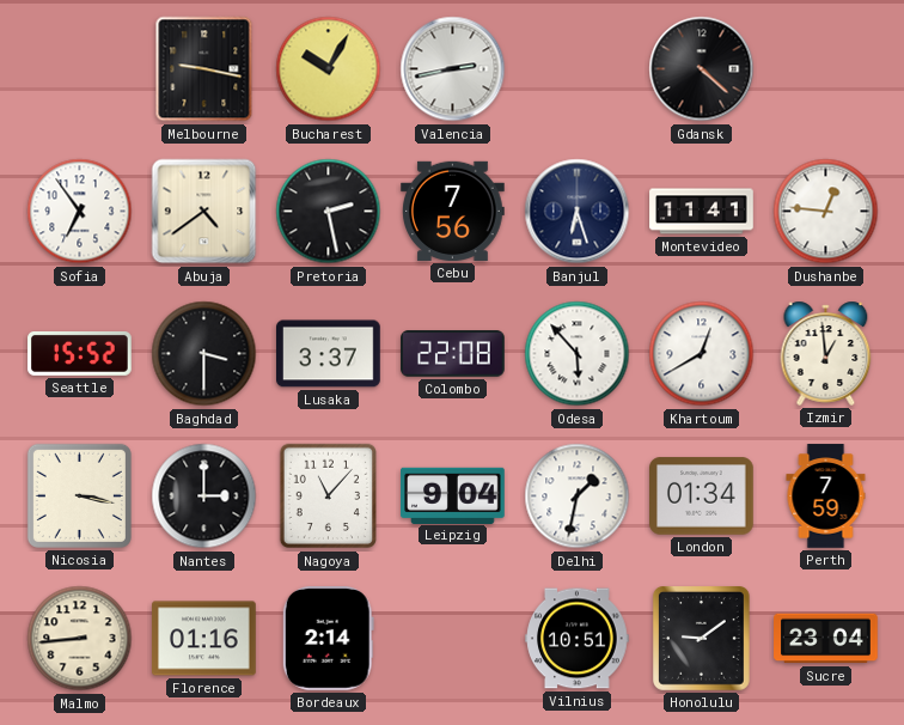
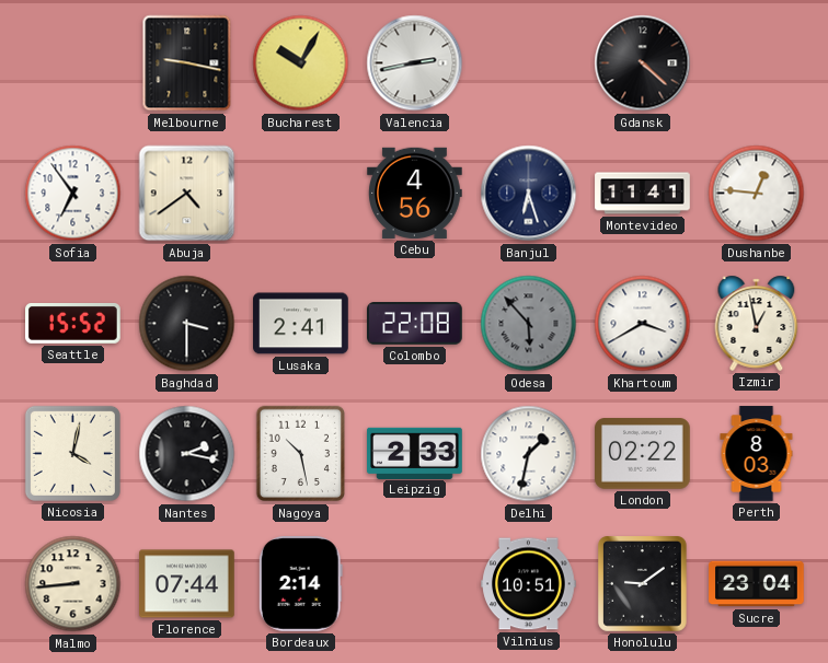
Pretoria: 2:28 -> none
Cebu: 7:56 -> 4:56
Lusaka: 3:37 -> 2:41
Odesa dial: white -> grey
Khartoum: 12:40 -> 3:40
Izmir: 12:59 -> 12:58
Nicosia: 3:17 -> 4:02
Nantes: 3:00 -> 2:17
Nagoya: 11:07 -> 10:28
Leipzig: 9:04 -> 2:33
London: 01:34 -> 02:22
Perth: 7:59 -> 8:03
Florence: 01:16 -> 07:44
